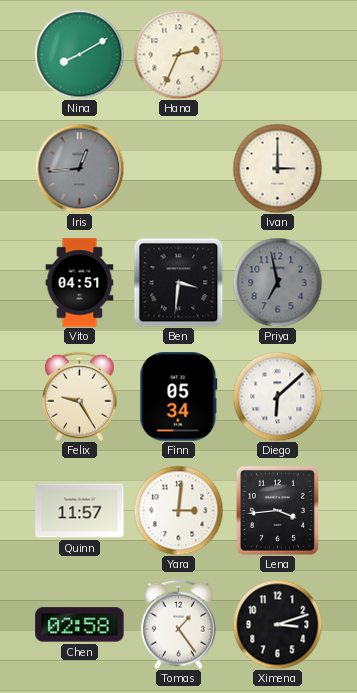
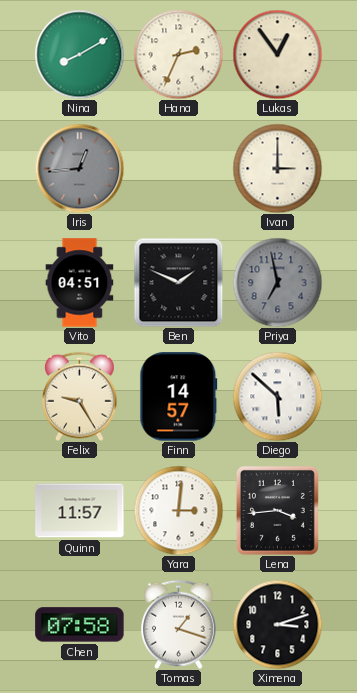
Lukas: none -> 12:54
Ben: 3:31 -> 1:49
Finn: 05:34 -> 14:57
Diego: 6:08 -> 5:52
Chen: 02:58 -> 07:58
Tomas: 1:24 -> 1:18
